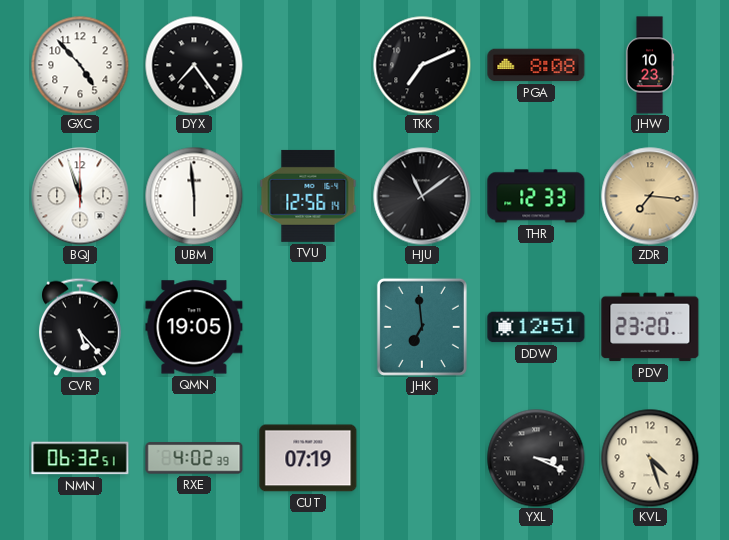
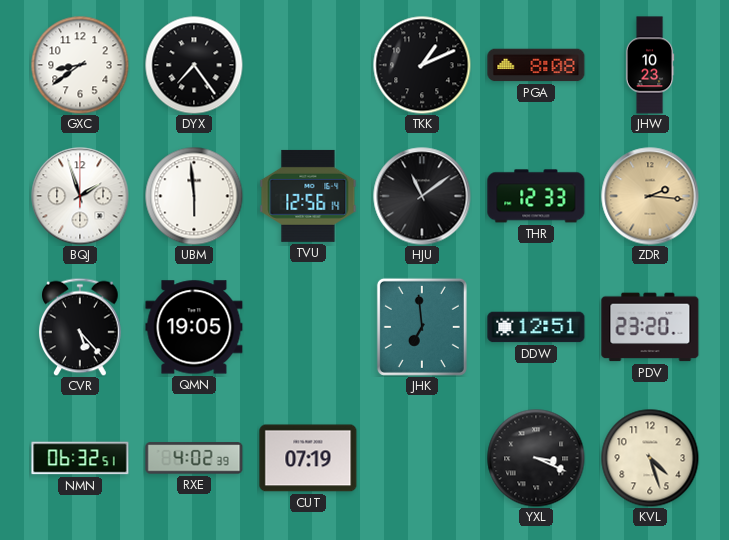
GXC: 4:53 -> 8:39
TKK: 7:11 -> 1:11
BQJ: 11:57 -> 1:57
ZDR: 7:16 -> 2:16
